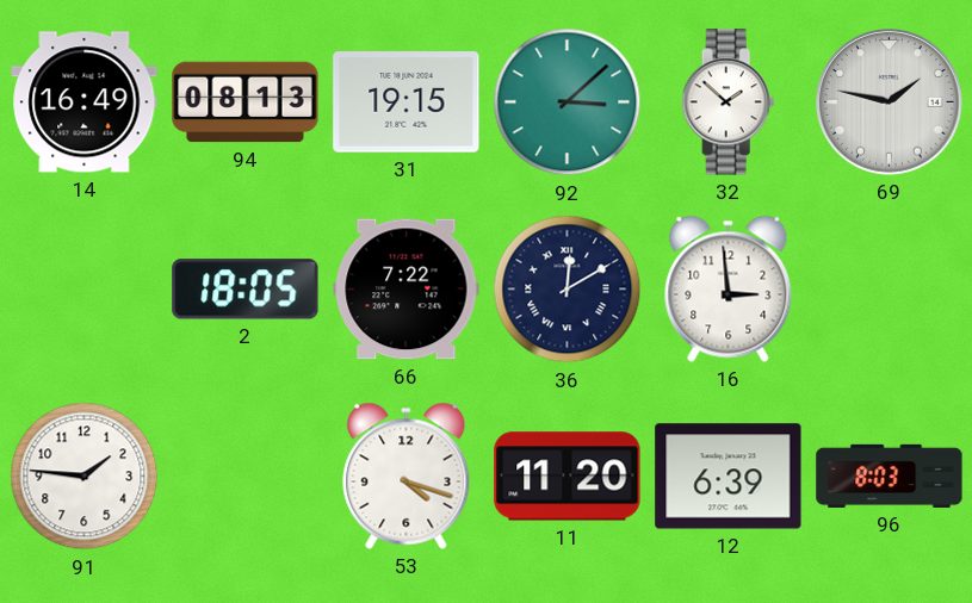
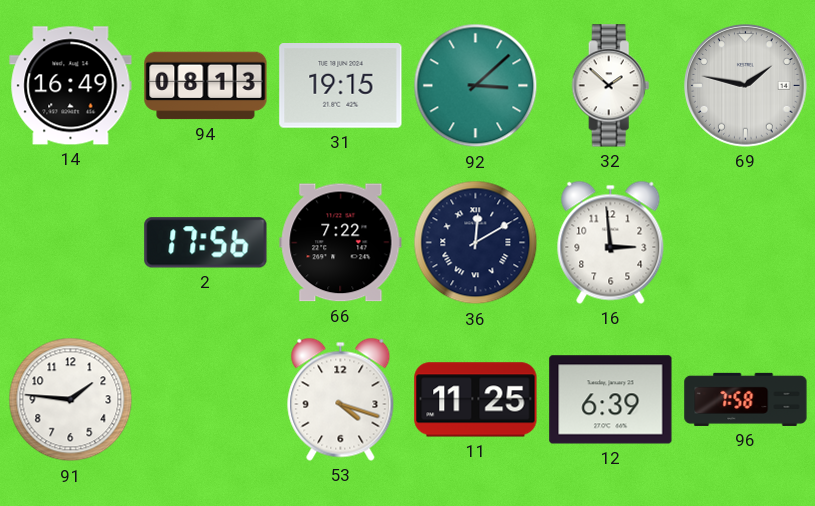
2: 18:05 -> 17:56
11: 11:20 -> 11:25
96: 8:03 -> 7:58
